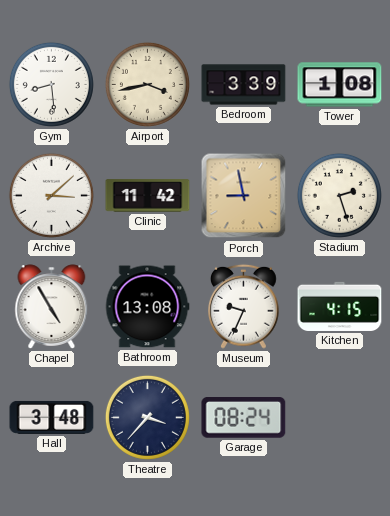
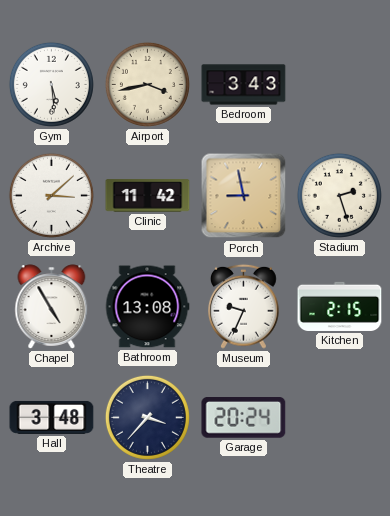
Gym: 8:29 -> 5:29
Bedroom: 3:39 -> 3:43
Tower: 1:08 -> none
Kitchen: 4:15 -> 2:15
Garage: 08:24 -> 20:24
